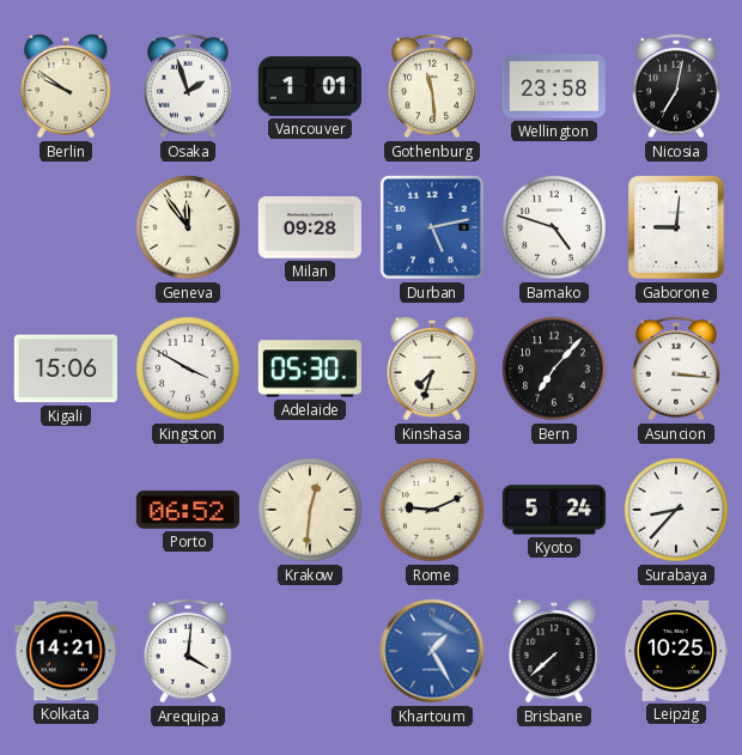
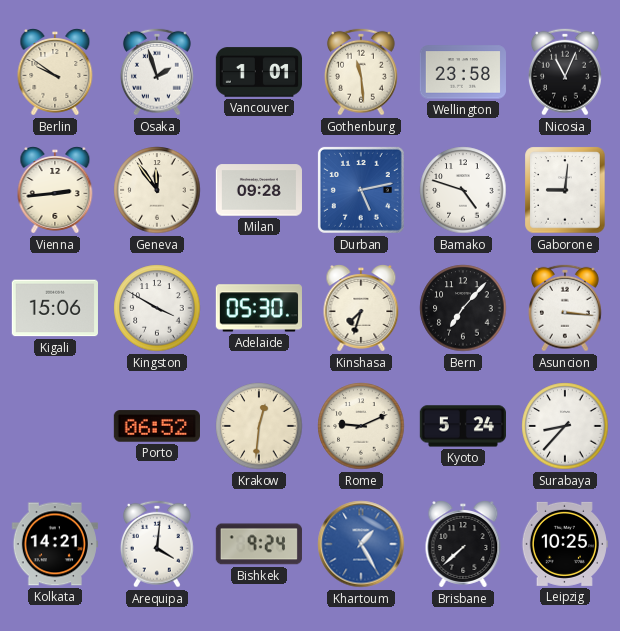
Nicosia: 7:02 -> 11:04
Vienna: none -> 2:44
Bishkek: none -> 9:24
